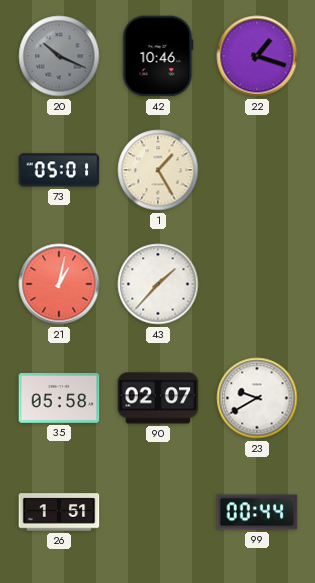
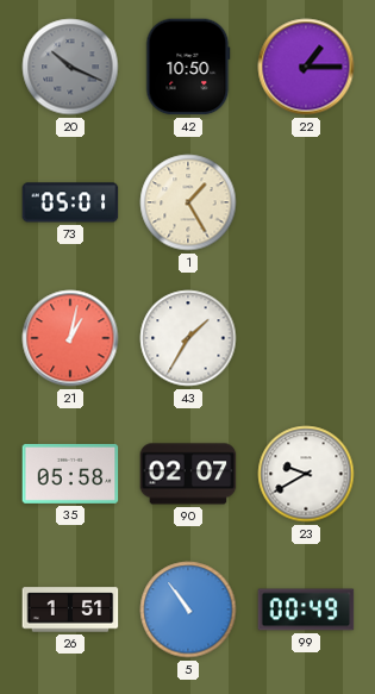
42: 10:46 -> 10:50
22: 1:18 -> 1:15
43: 1:37 -> 1:35
5: none -> 10:54
99: 00:44 -> 00:49
